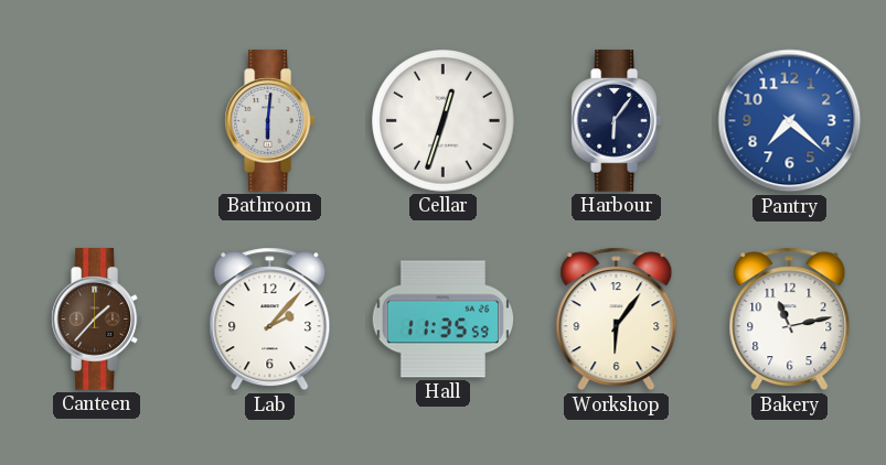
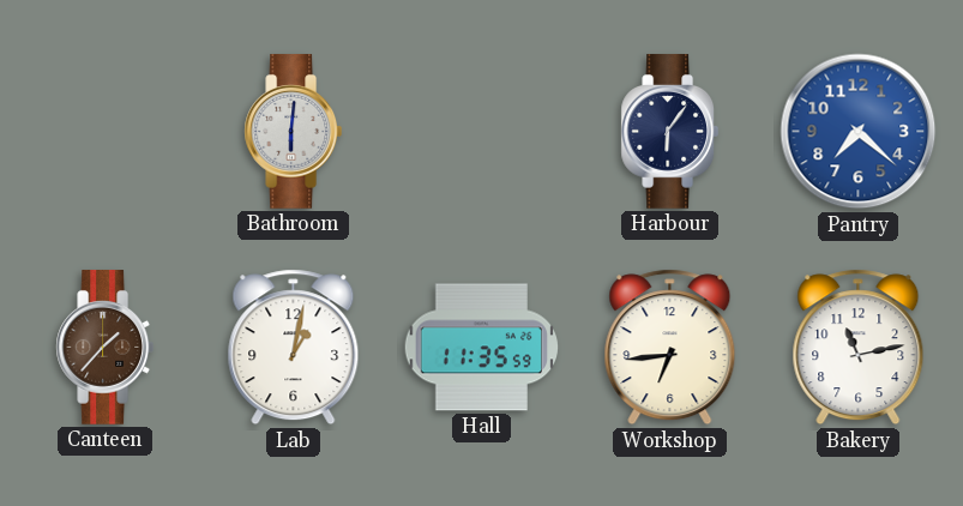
Cellar: 12:33 -> none
Lab: 2:07 -> 1:02
Workshop: 6:06 -> 6:44
